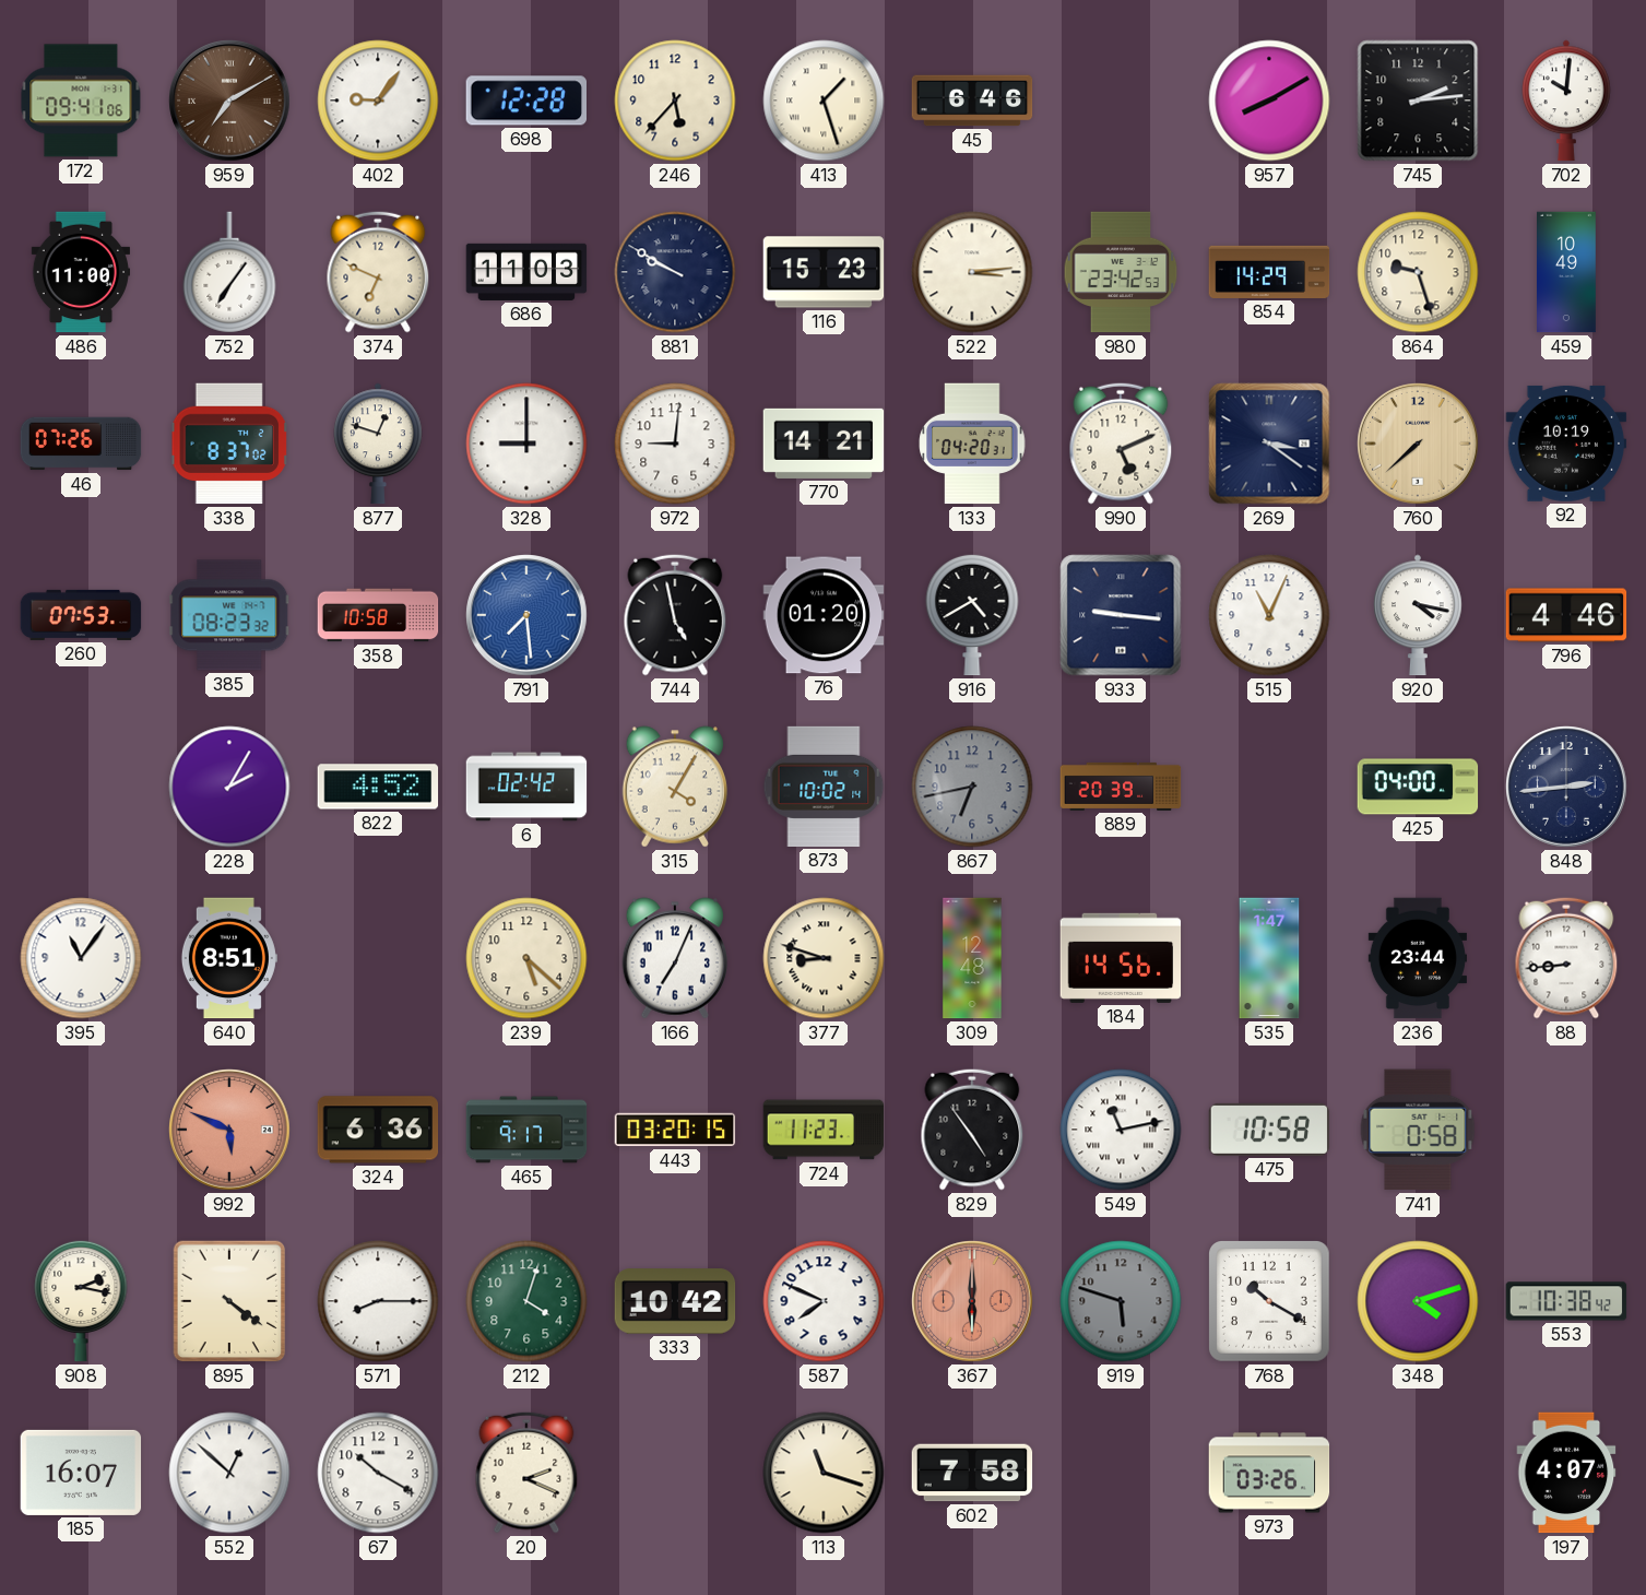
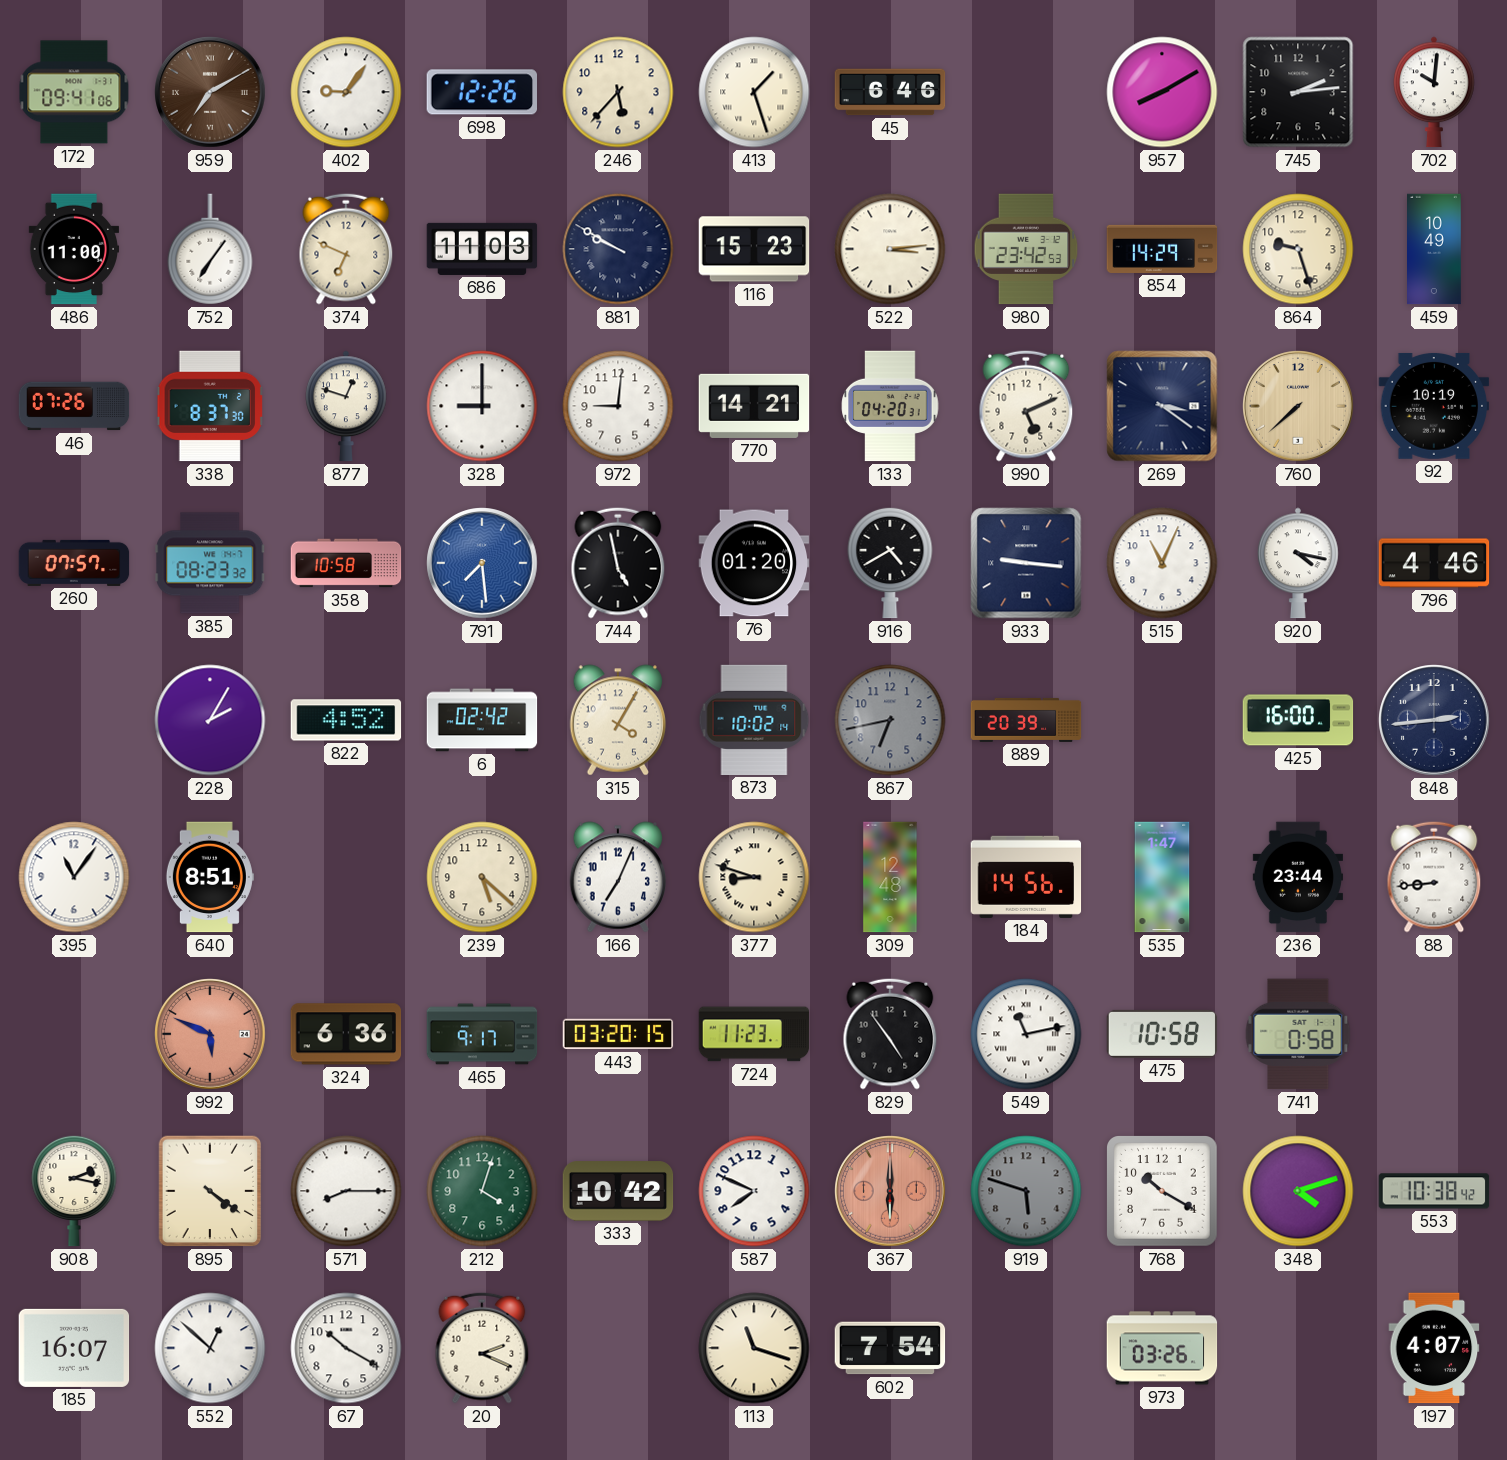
698: 12:28 -> 12:26
338: 8:37:02 -> 8:37:30
260: 07:53 -> 07:57
425: 04:00 -> 16:00
602: 7:58 -> 7:54
